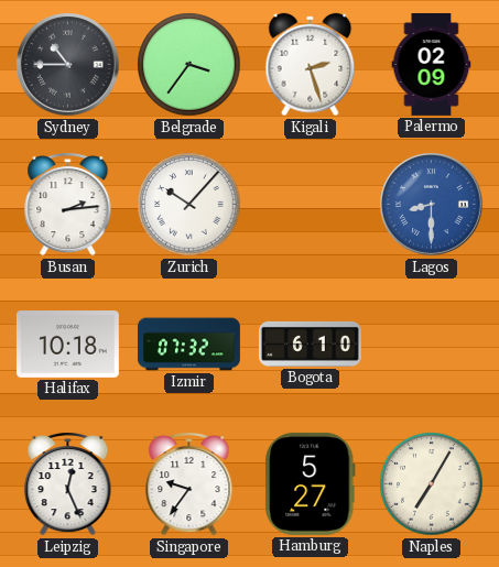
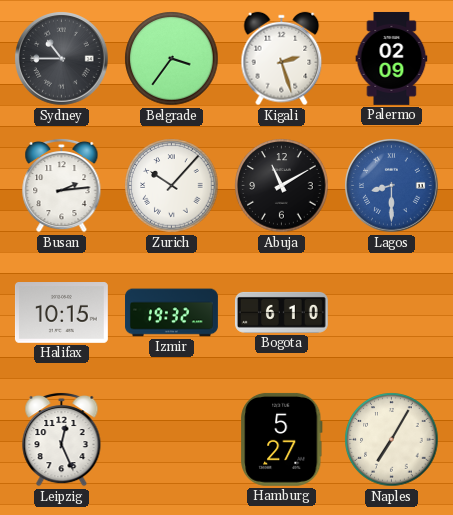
Abuja: none -> 11:10
Halifax: 10:18 -> 10:15
Izmir: 07:32 -> 19:32
Singapore: 9:36 -> none
